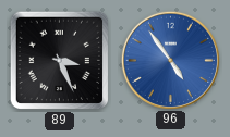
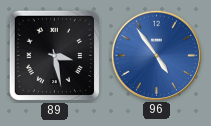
89: 3:26 -> 3:28
